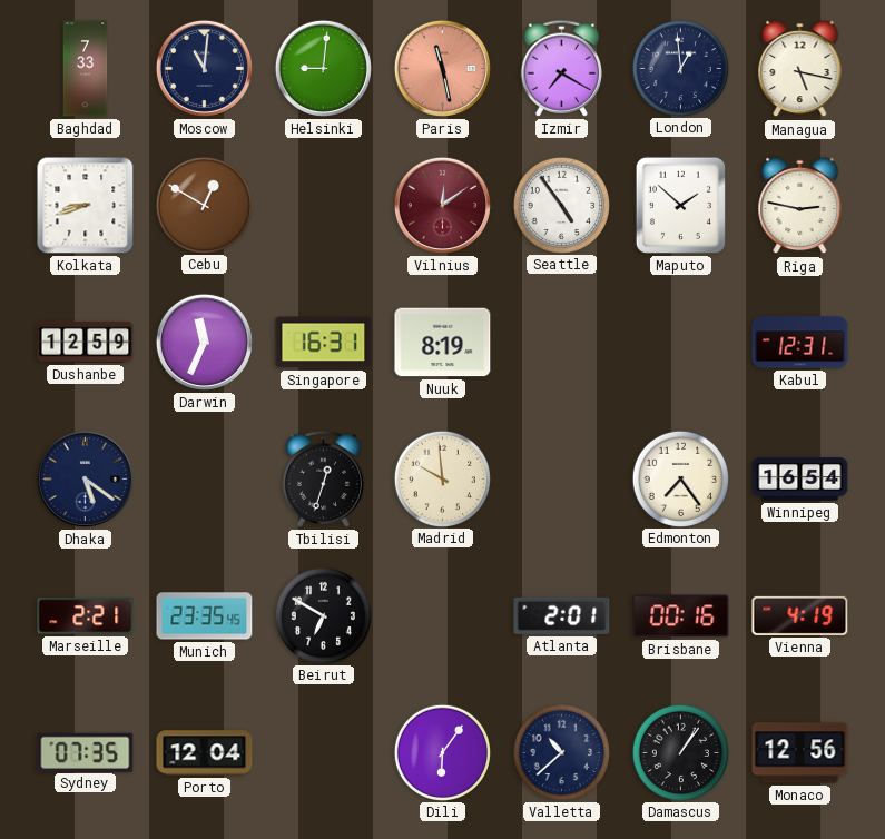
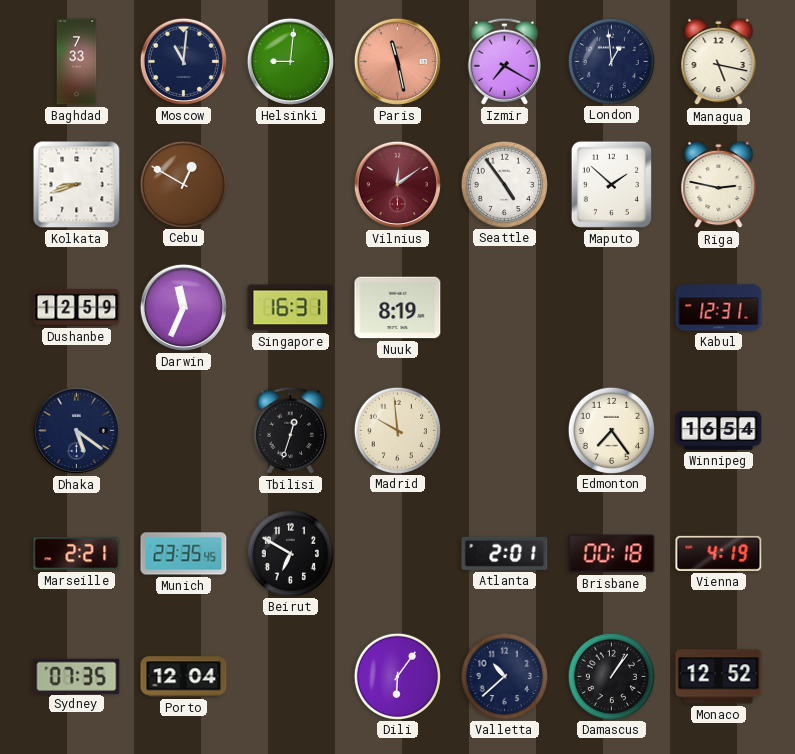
Brisbane: 00:16 -> 00:18
Monaco: 12:56 -> 12:52
